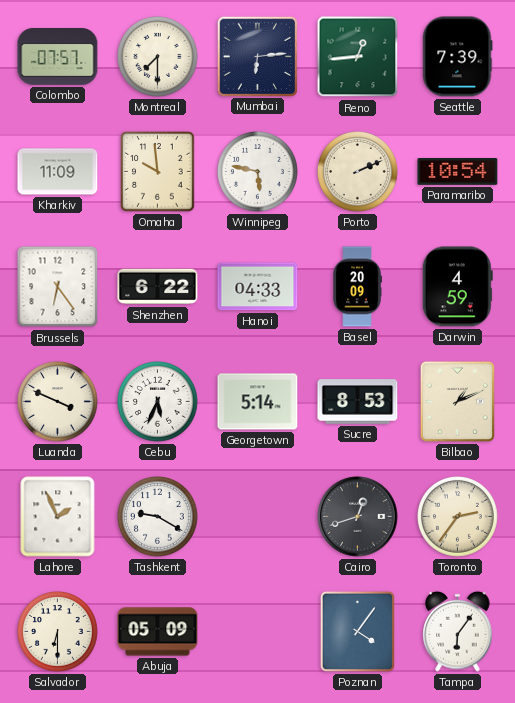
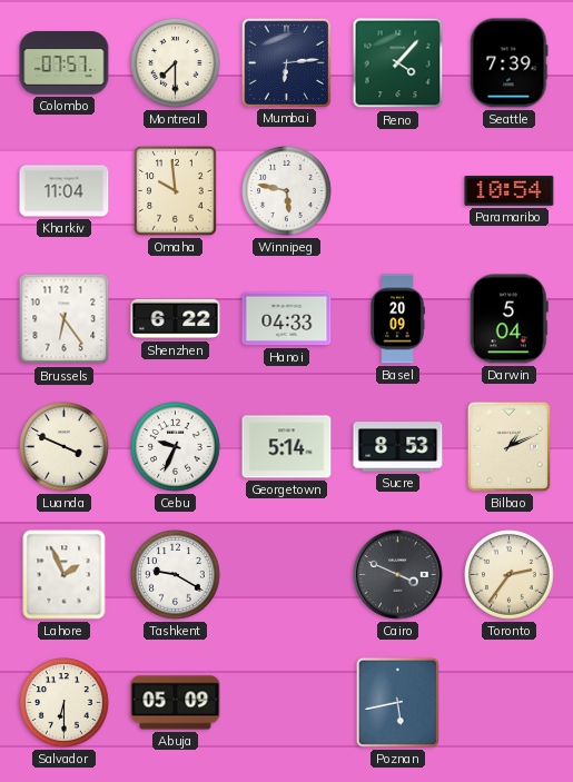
Reno: 12:44 -> 4:07
Kharkiv: 11:09 -> 11:04
Porto: 2:11 -> none
Darwin: 4:59 -> 5:04
Cebu: 5:34 -> 9:34
Cairo: 12:42 -> 3:49
Poznan: 4:06 -> 5:43
Tampa: 6:06 -> none
